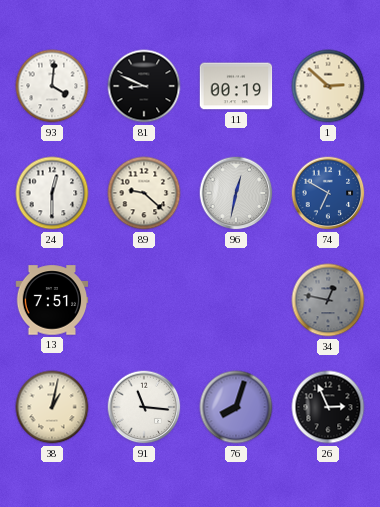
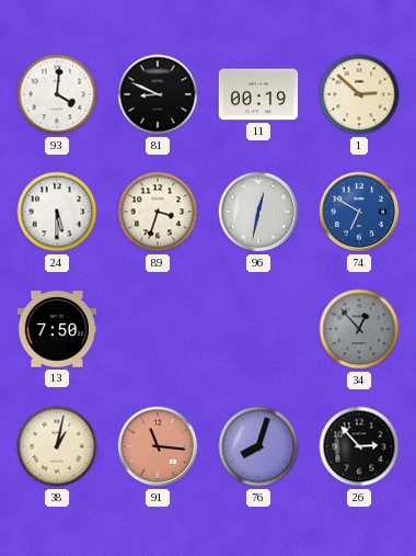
24: 12:30 -> 5:30
89: 9:22 -> 3:33
13: 7:51 -> 7:50
34: 12:47 -> 12:53
91 dial: white -> salmon
26: 2:56 -> 2:53
